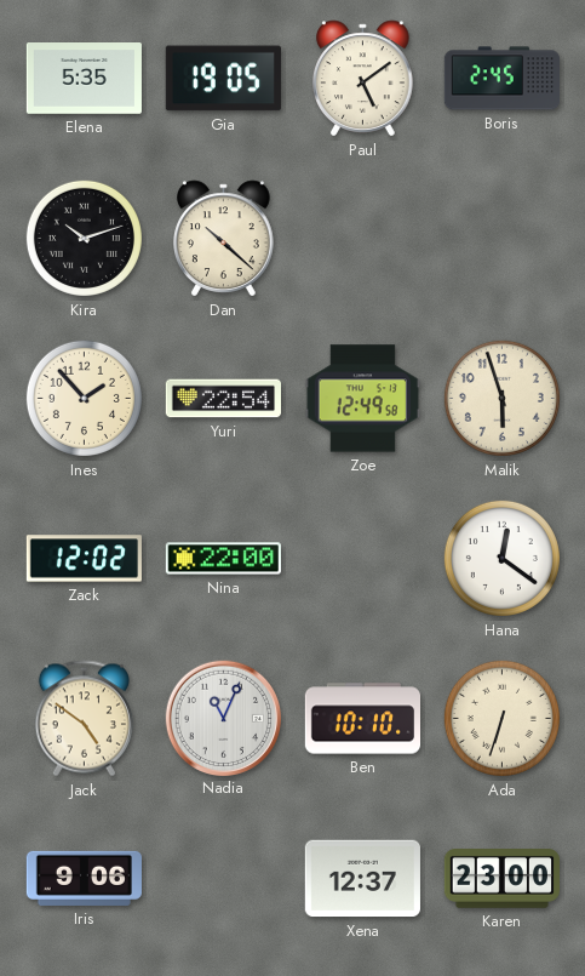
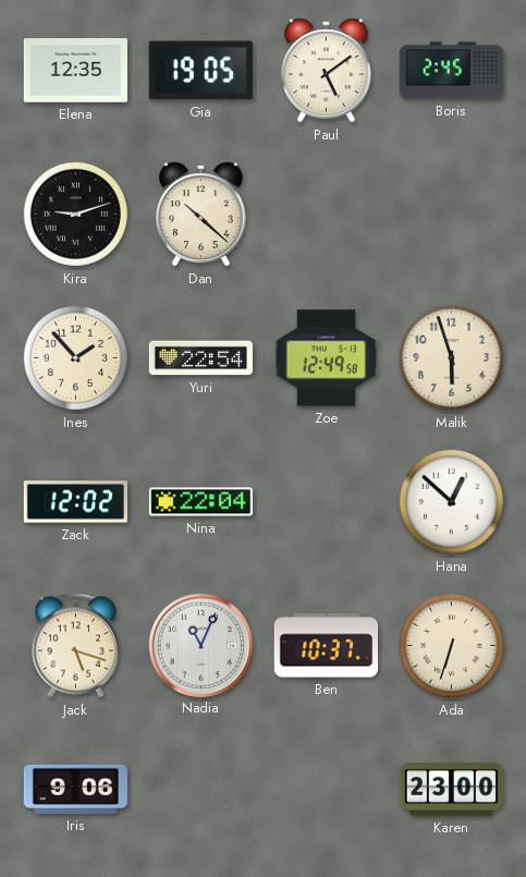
Elena: 5:35 -> 12:35
Kira: 10:12 -> 9:12
Nina: 22:00 -> 22:04
Hana: 12:21 -> 12:52
Jack: 4:51 -> 5:18
Ben: 10:10 -> 10:37
Xena: 12:37 -> none
